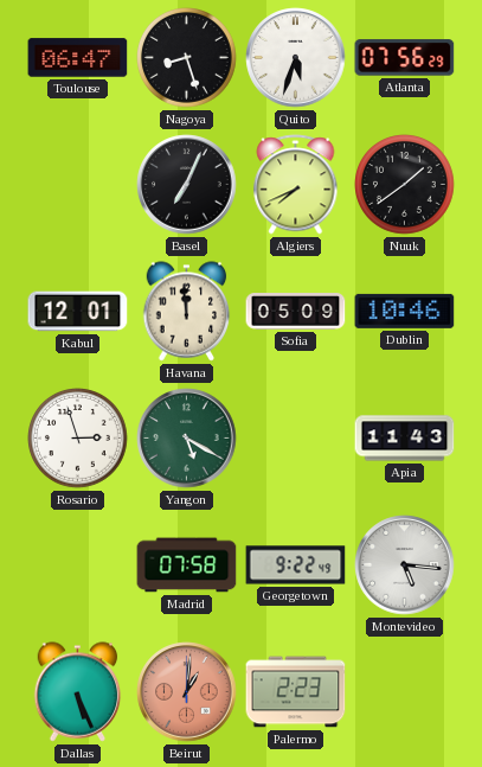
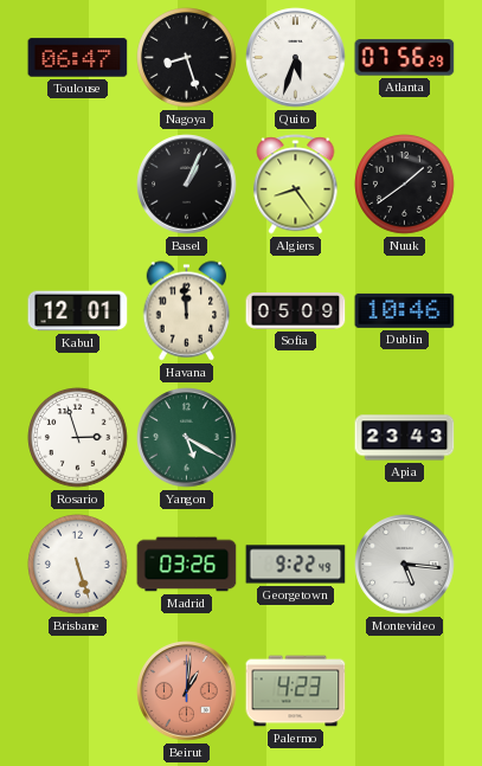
Basel: 7:04 -> 1:04
Algiers: 7:41 -> 8:24
Apia: 11:43 -> 23:43
Brisbane: none -> 5:27
Madrid: 07:58 -> 03:26
Dallas: 5:26 -> none
Palermo: 2:23 -> 4:23
